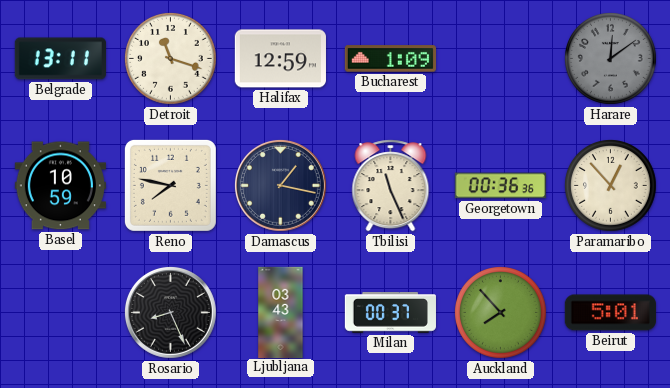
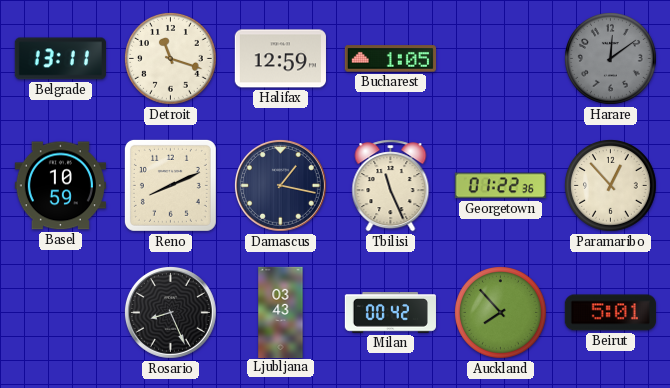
Bucharest: 1:09 -> 1:05
Reno: 7:47 -> 8:11
Georgetown: 00:36 -> 01:22
Milan: 00:37 -> 00:42
